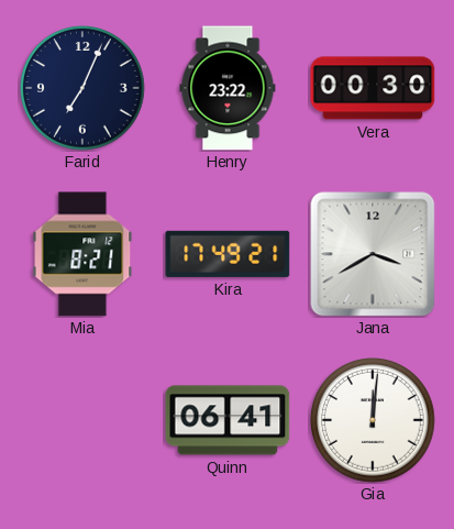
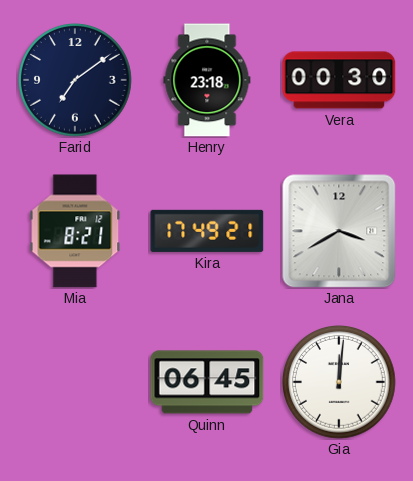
Farid: 7:04 -> 7:09
Henry: 23:22 -> 23:18
Quinn: 06:41 -> 06:45
